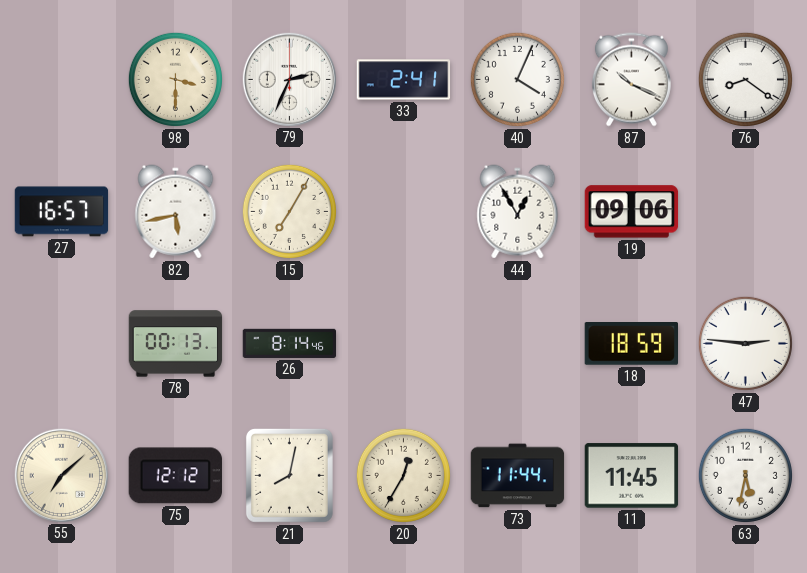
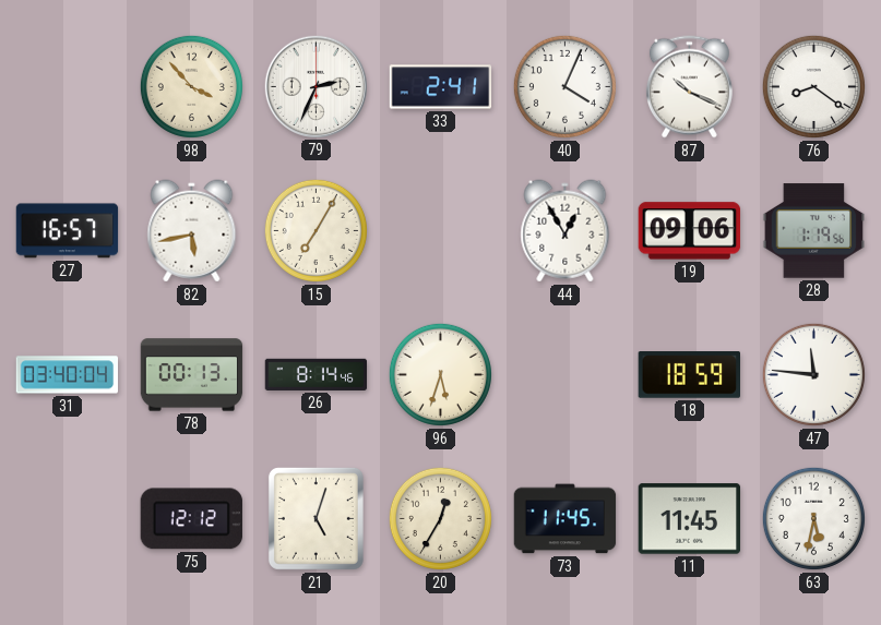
98: 3:30 -> 3:53
28: none -> 1:19
31: none -> 03:40
96: none -> 5:33
47: 2:46 -> 11:46
55: 7:08 -> none
21: 8:02 -> 5:03
73: 11:44 -> 11:45
